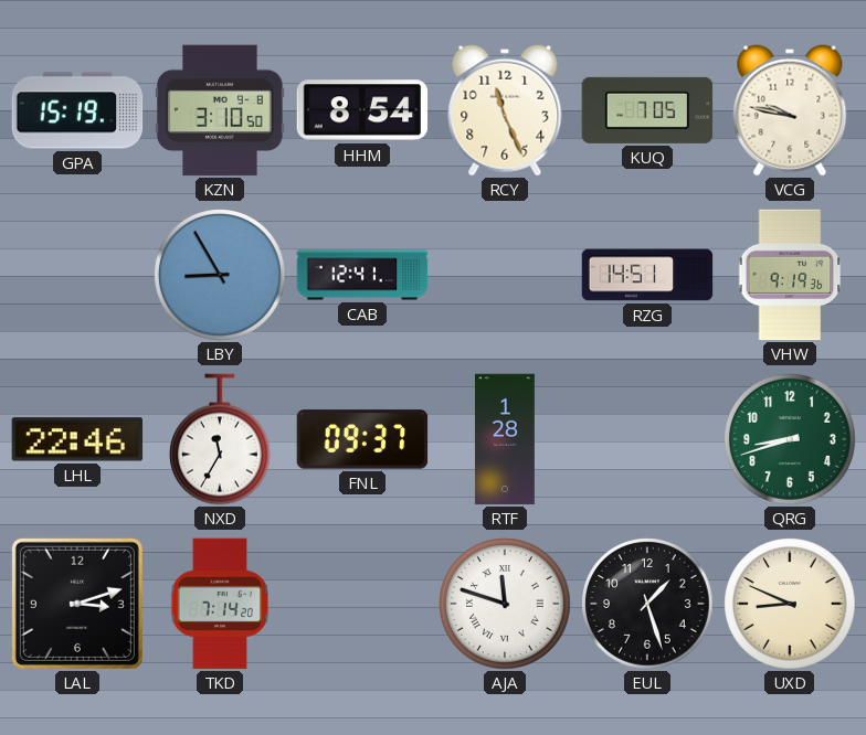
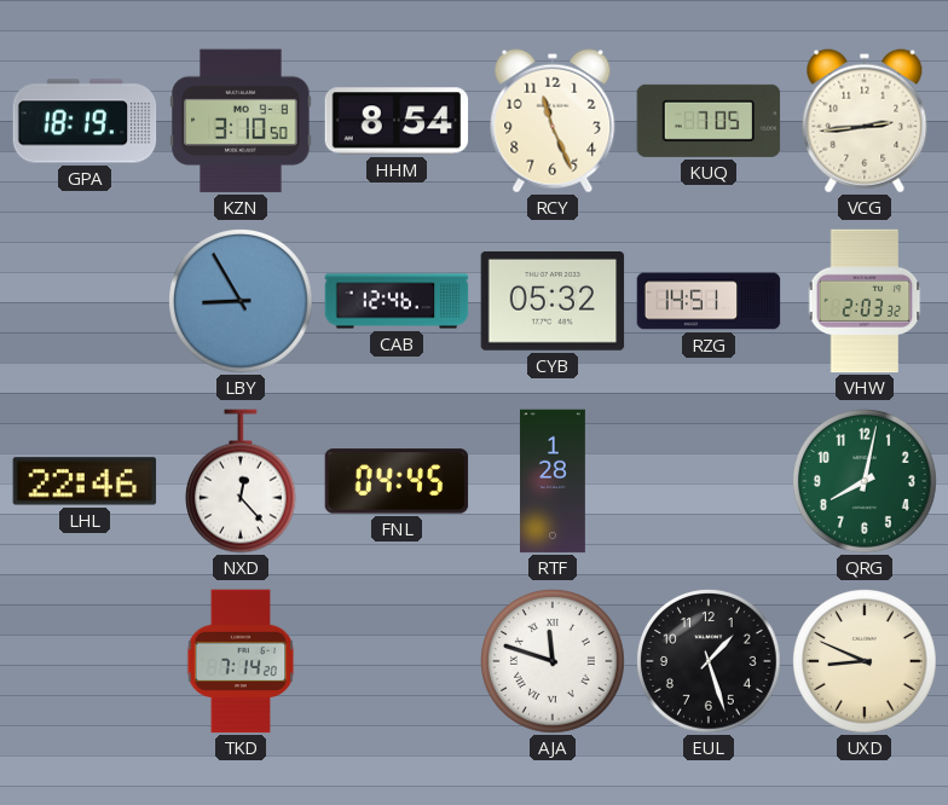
GPA: 15:19 -> 18:19
VCG: 9:47 -> 2:44
CAB: 12:41 -> 12:46
CYB: none -> 05:32
VHW: 9:19 -> 2:03
NXD: 11:35 -> 12:23
FNL: 09:37 -> 04:45
QRG: 8:42 -> 8:02
LAL: 3:12 -> none
